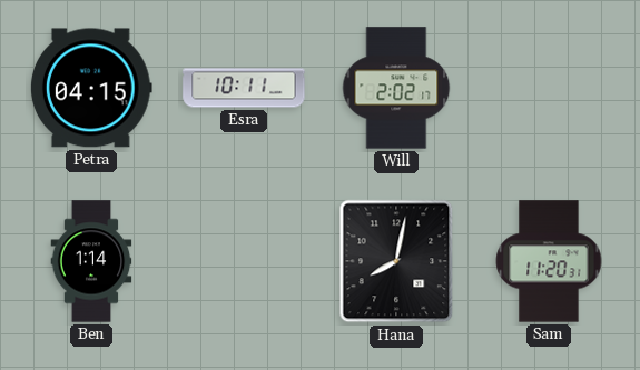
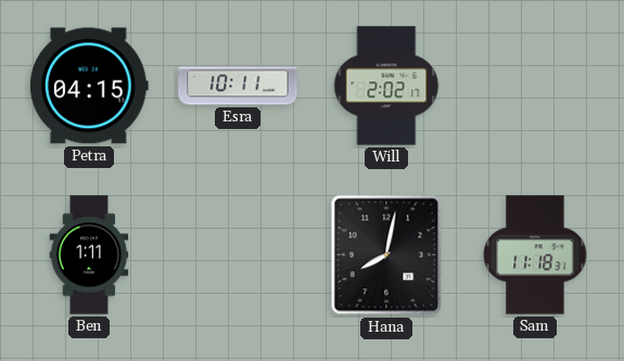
Ben: 1:14 -> 1:11
Sam: 11:20 -> 11:18
